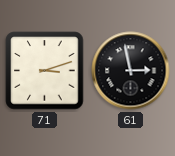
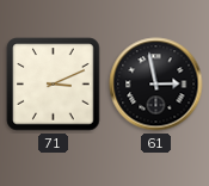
71: 3:12 -> 3:11
